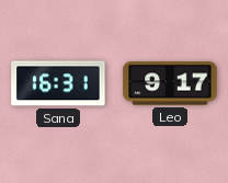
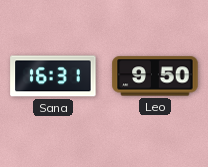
Leo: 9:17 -> 9:50
